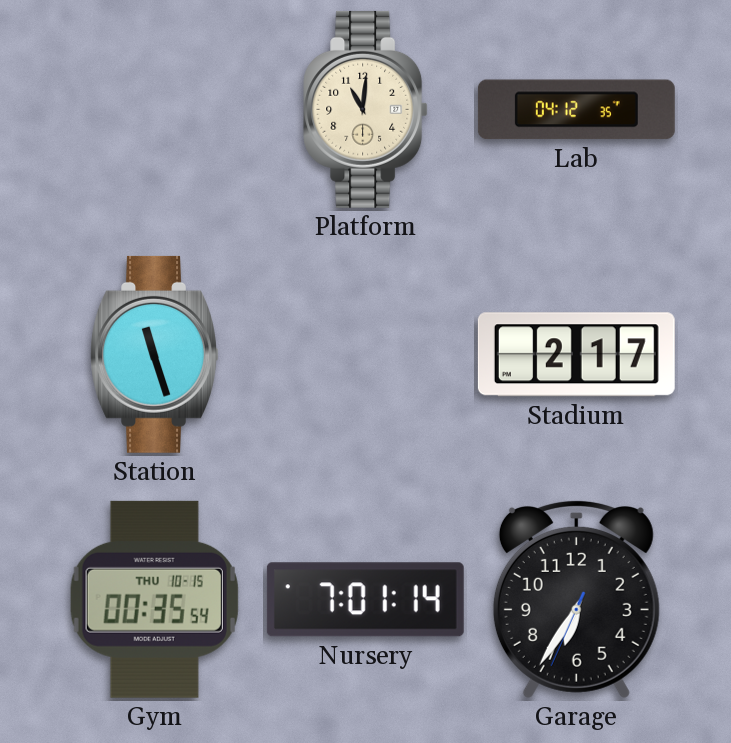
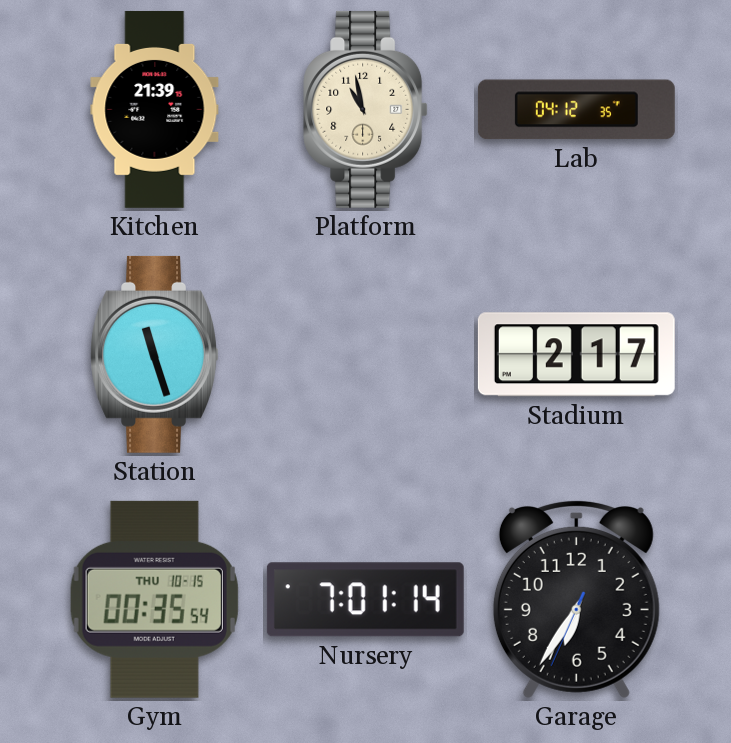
Kitchen: none -> 21:39
Platform: 11:01 -> 10:58
